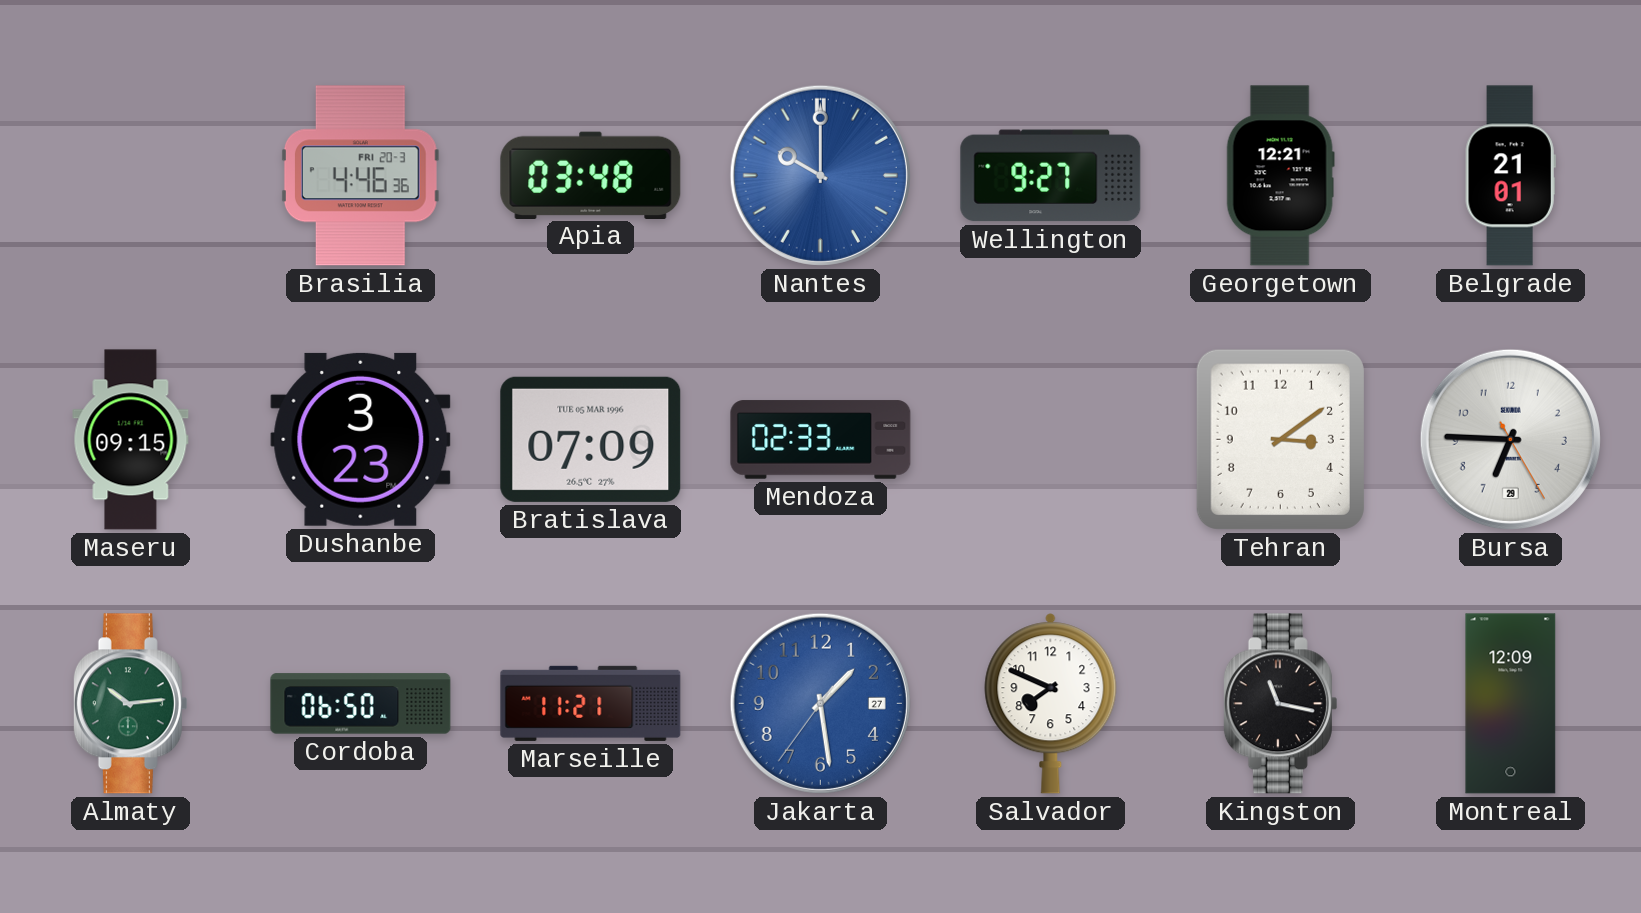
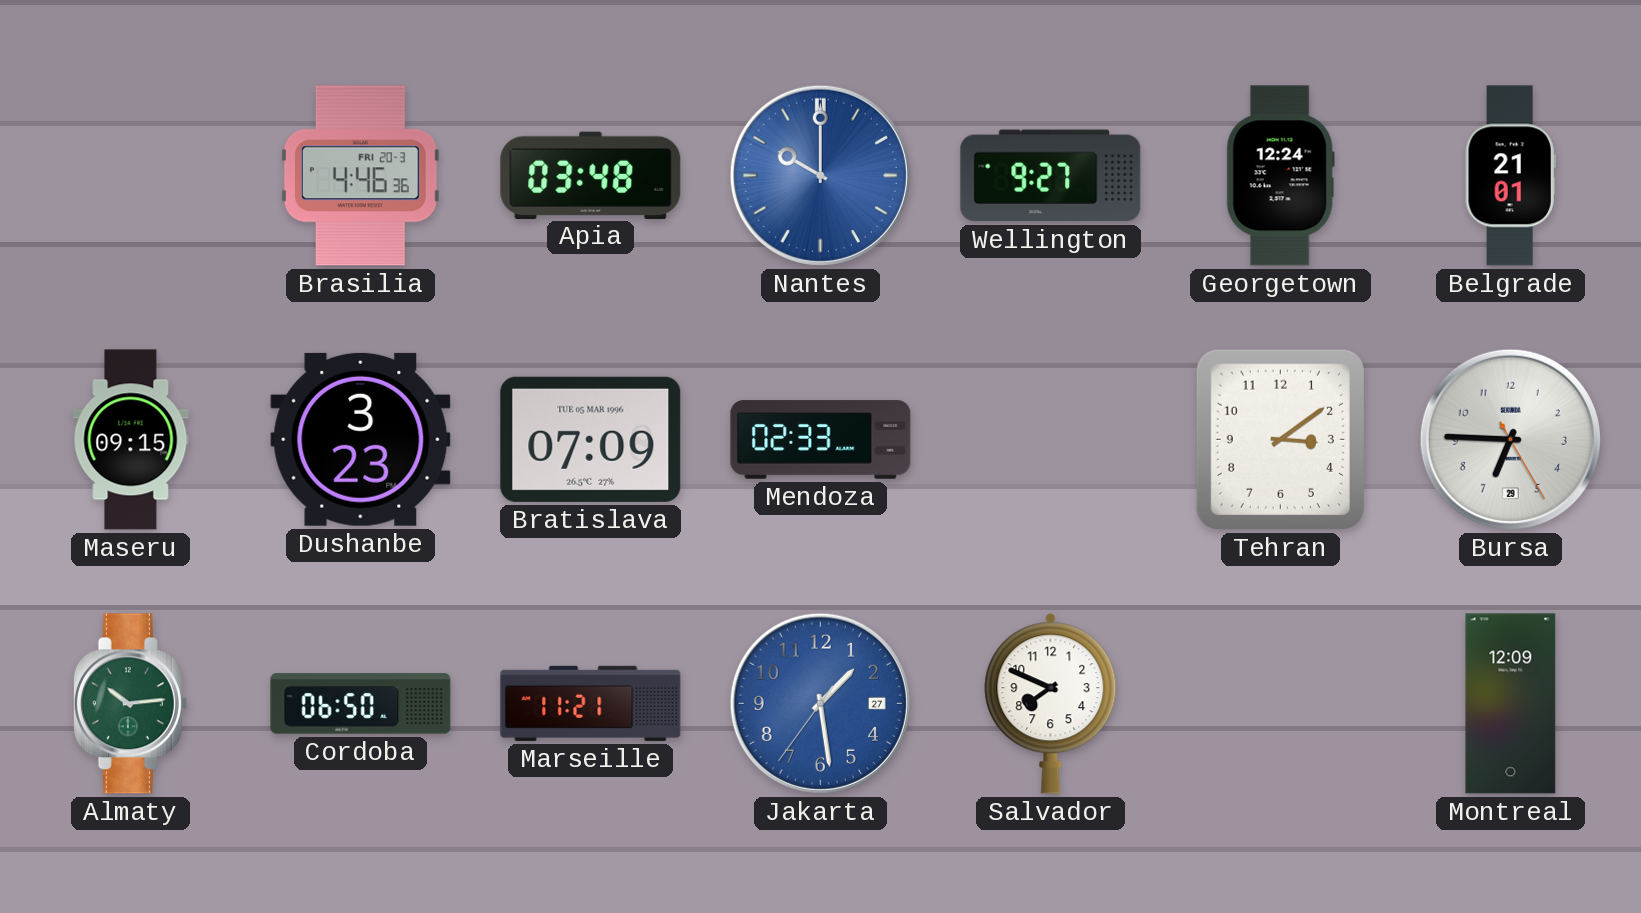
Georgetown: 12:21 -> 12:24
Kingston: 11:17 -> none
